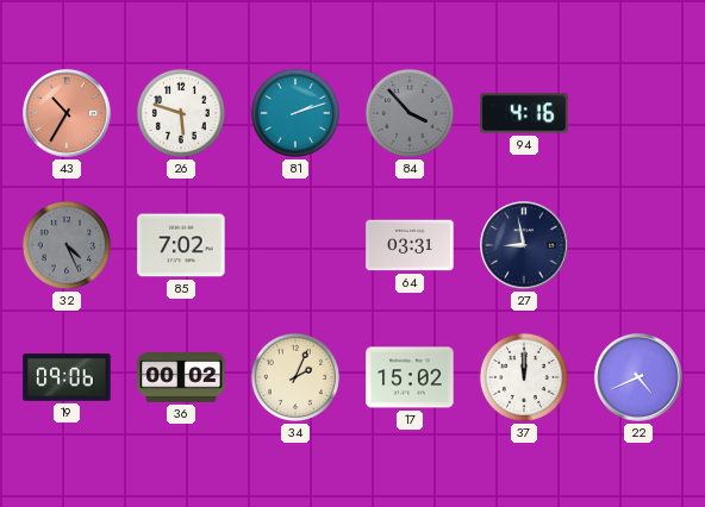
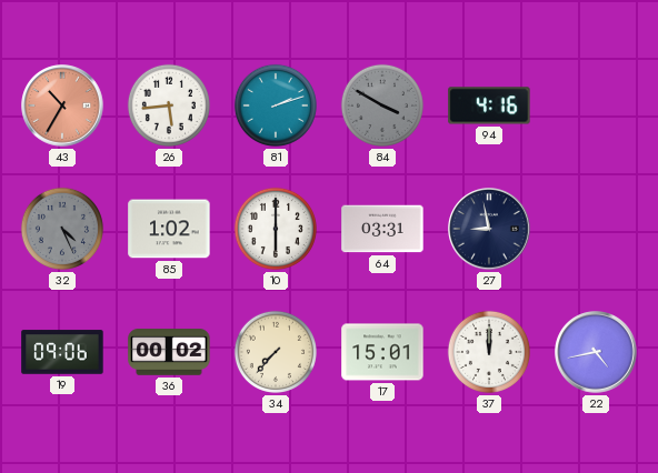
26: 5:48 -> 5:44
84: 3:53 -> 3:50
85: 7:02 -> 1:02
10: none -> 6:00
34: 2:04 -> 7:37
17: 15:02 -> 15:01
22: 4:41 -> 4:43
